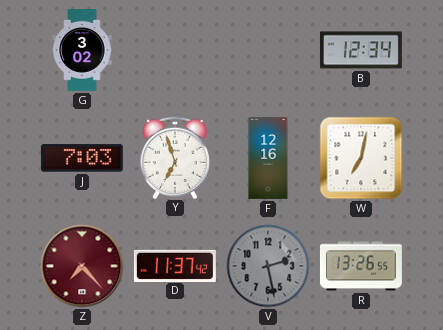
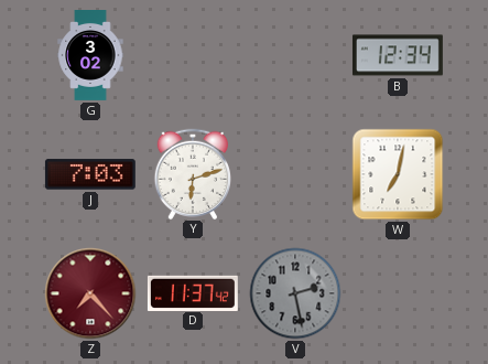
Y: 6:57 -> 6:12
F: 12:16 -> none
R: 13:26 -> none
